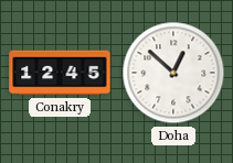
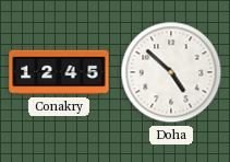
Doha: 12:52 -> 4:52
